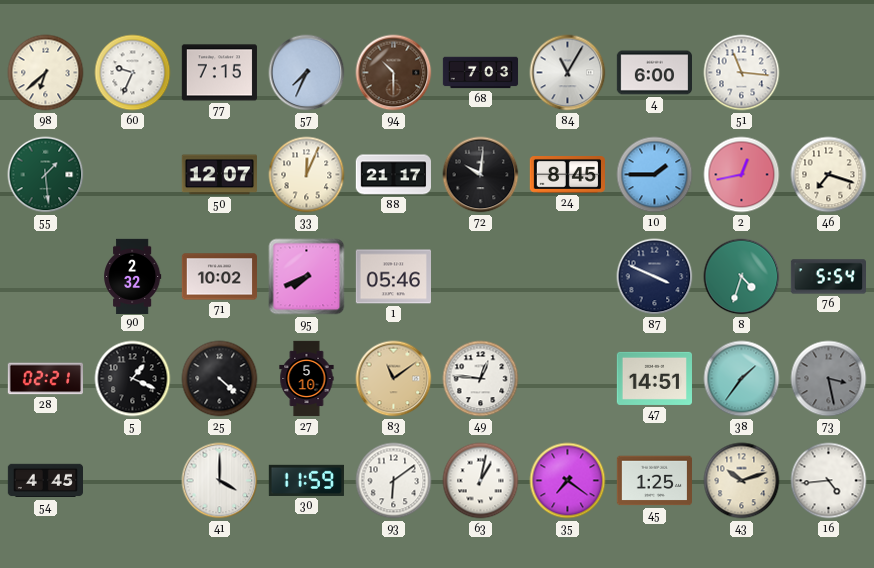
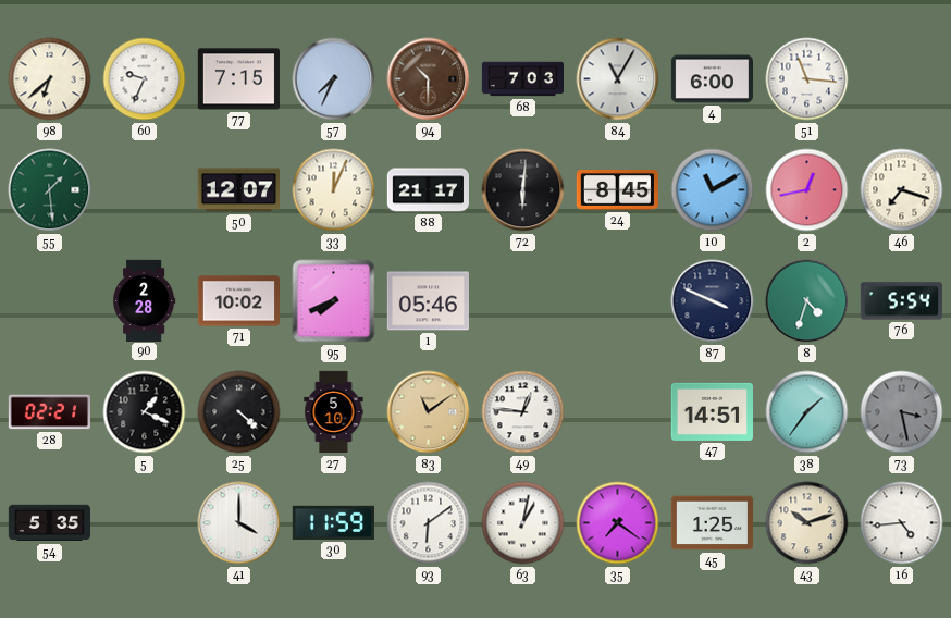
72: 10:01 -> 6:01
10: 1:45 -> 11:10
90: 2:32 -> 2:28
54: 4:45 -> 5:35
